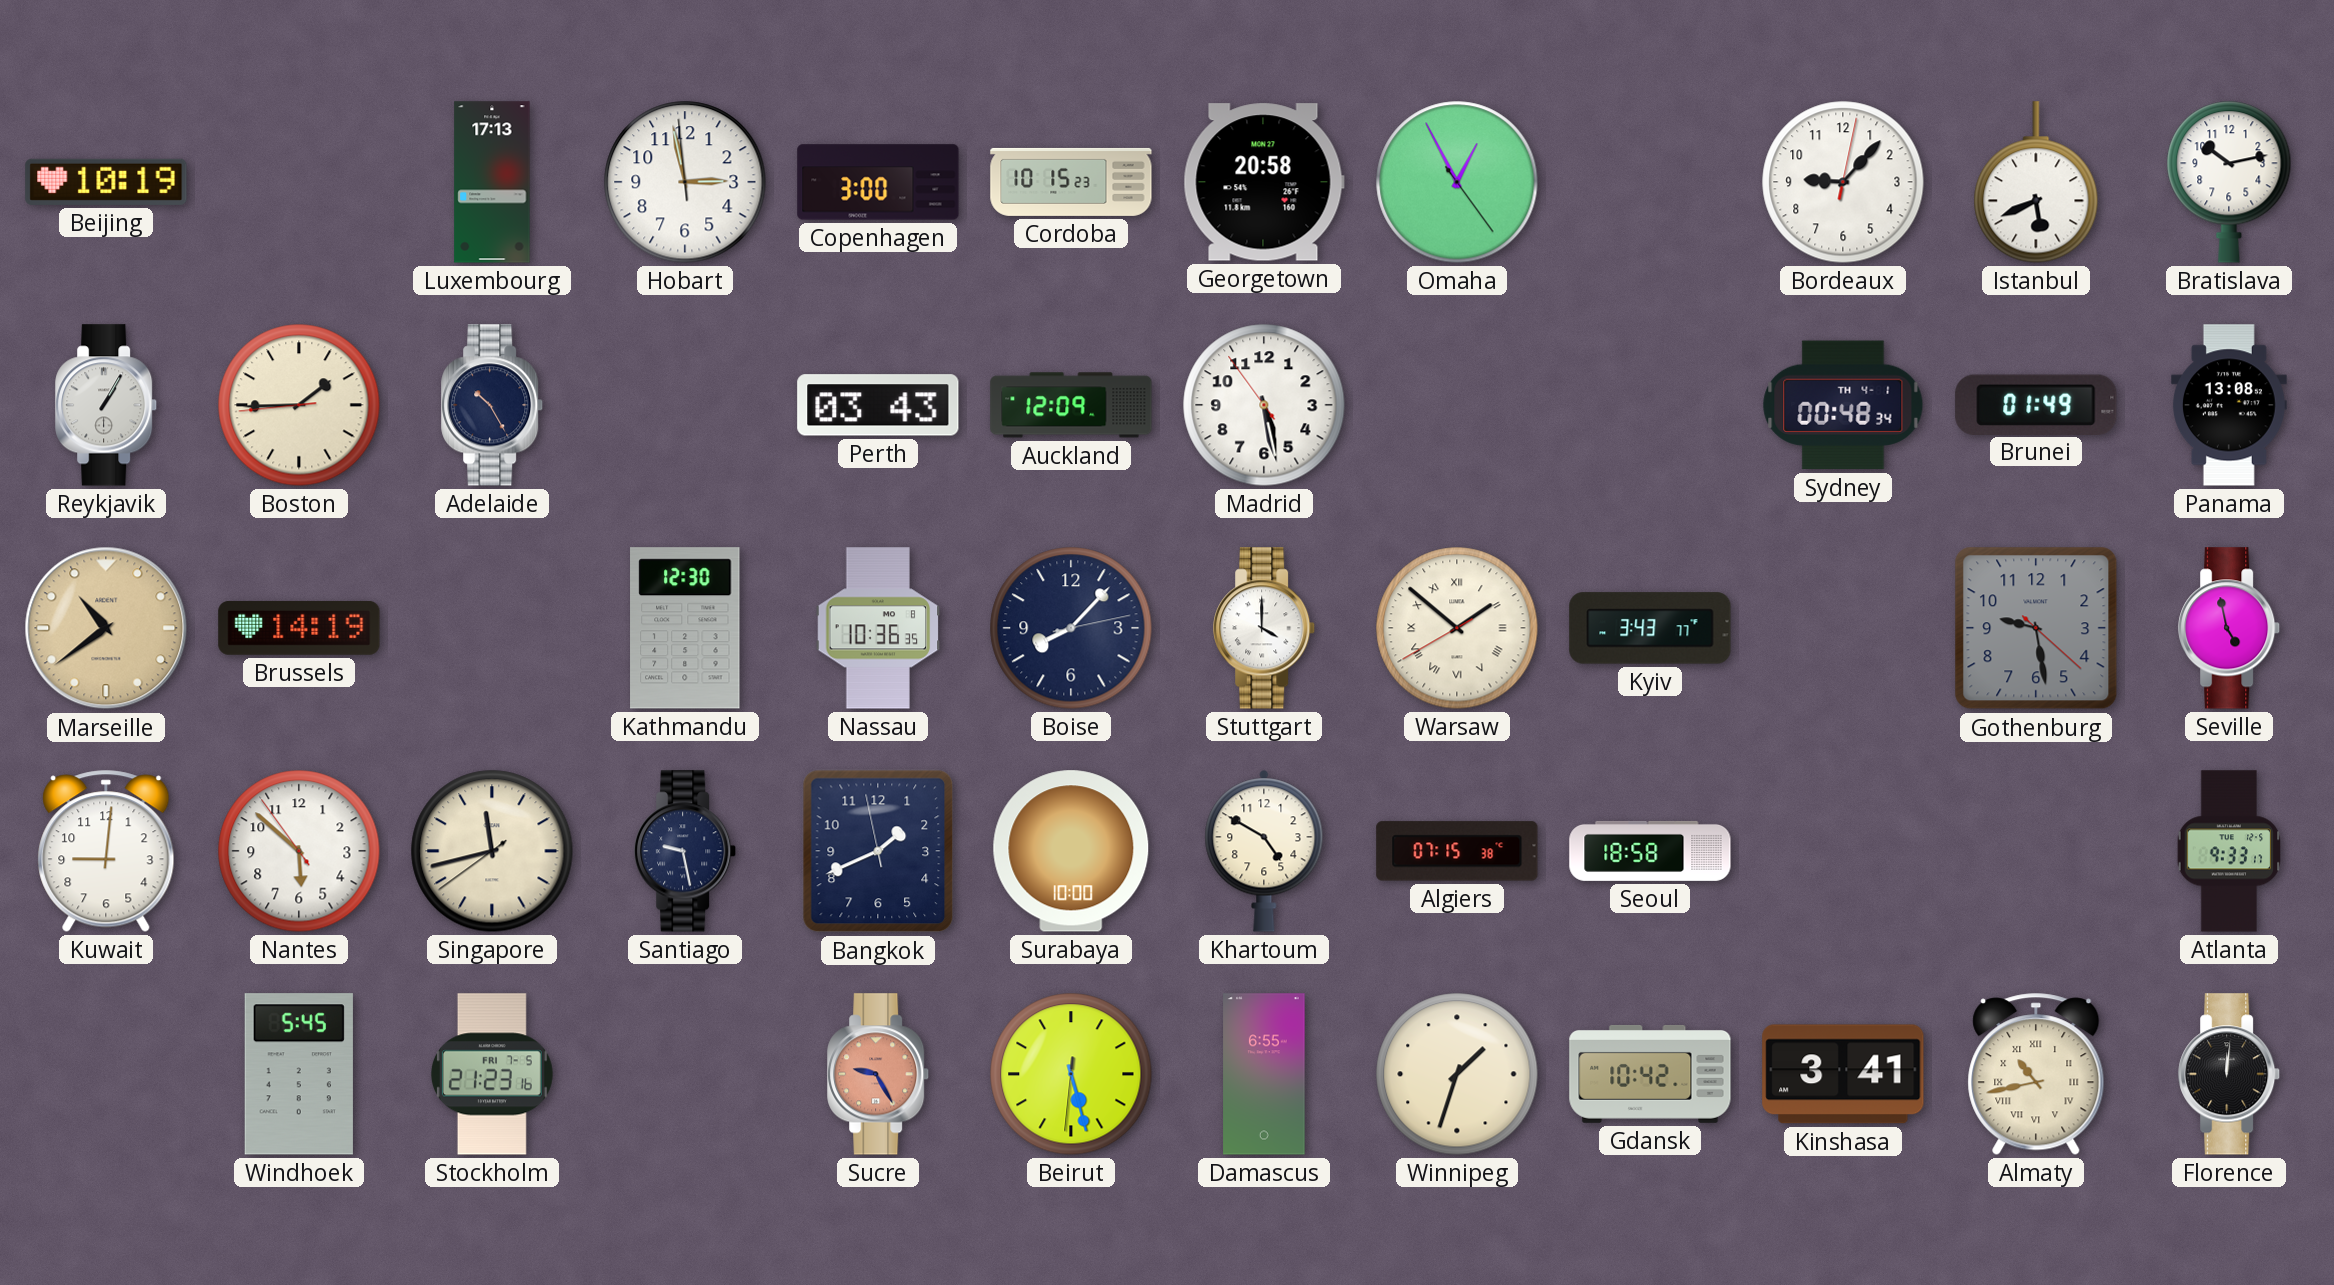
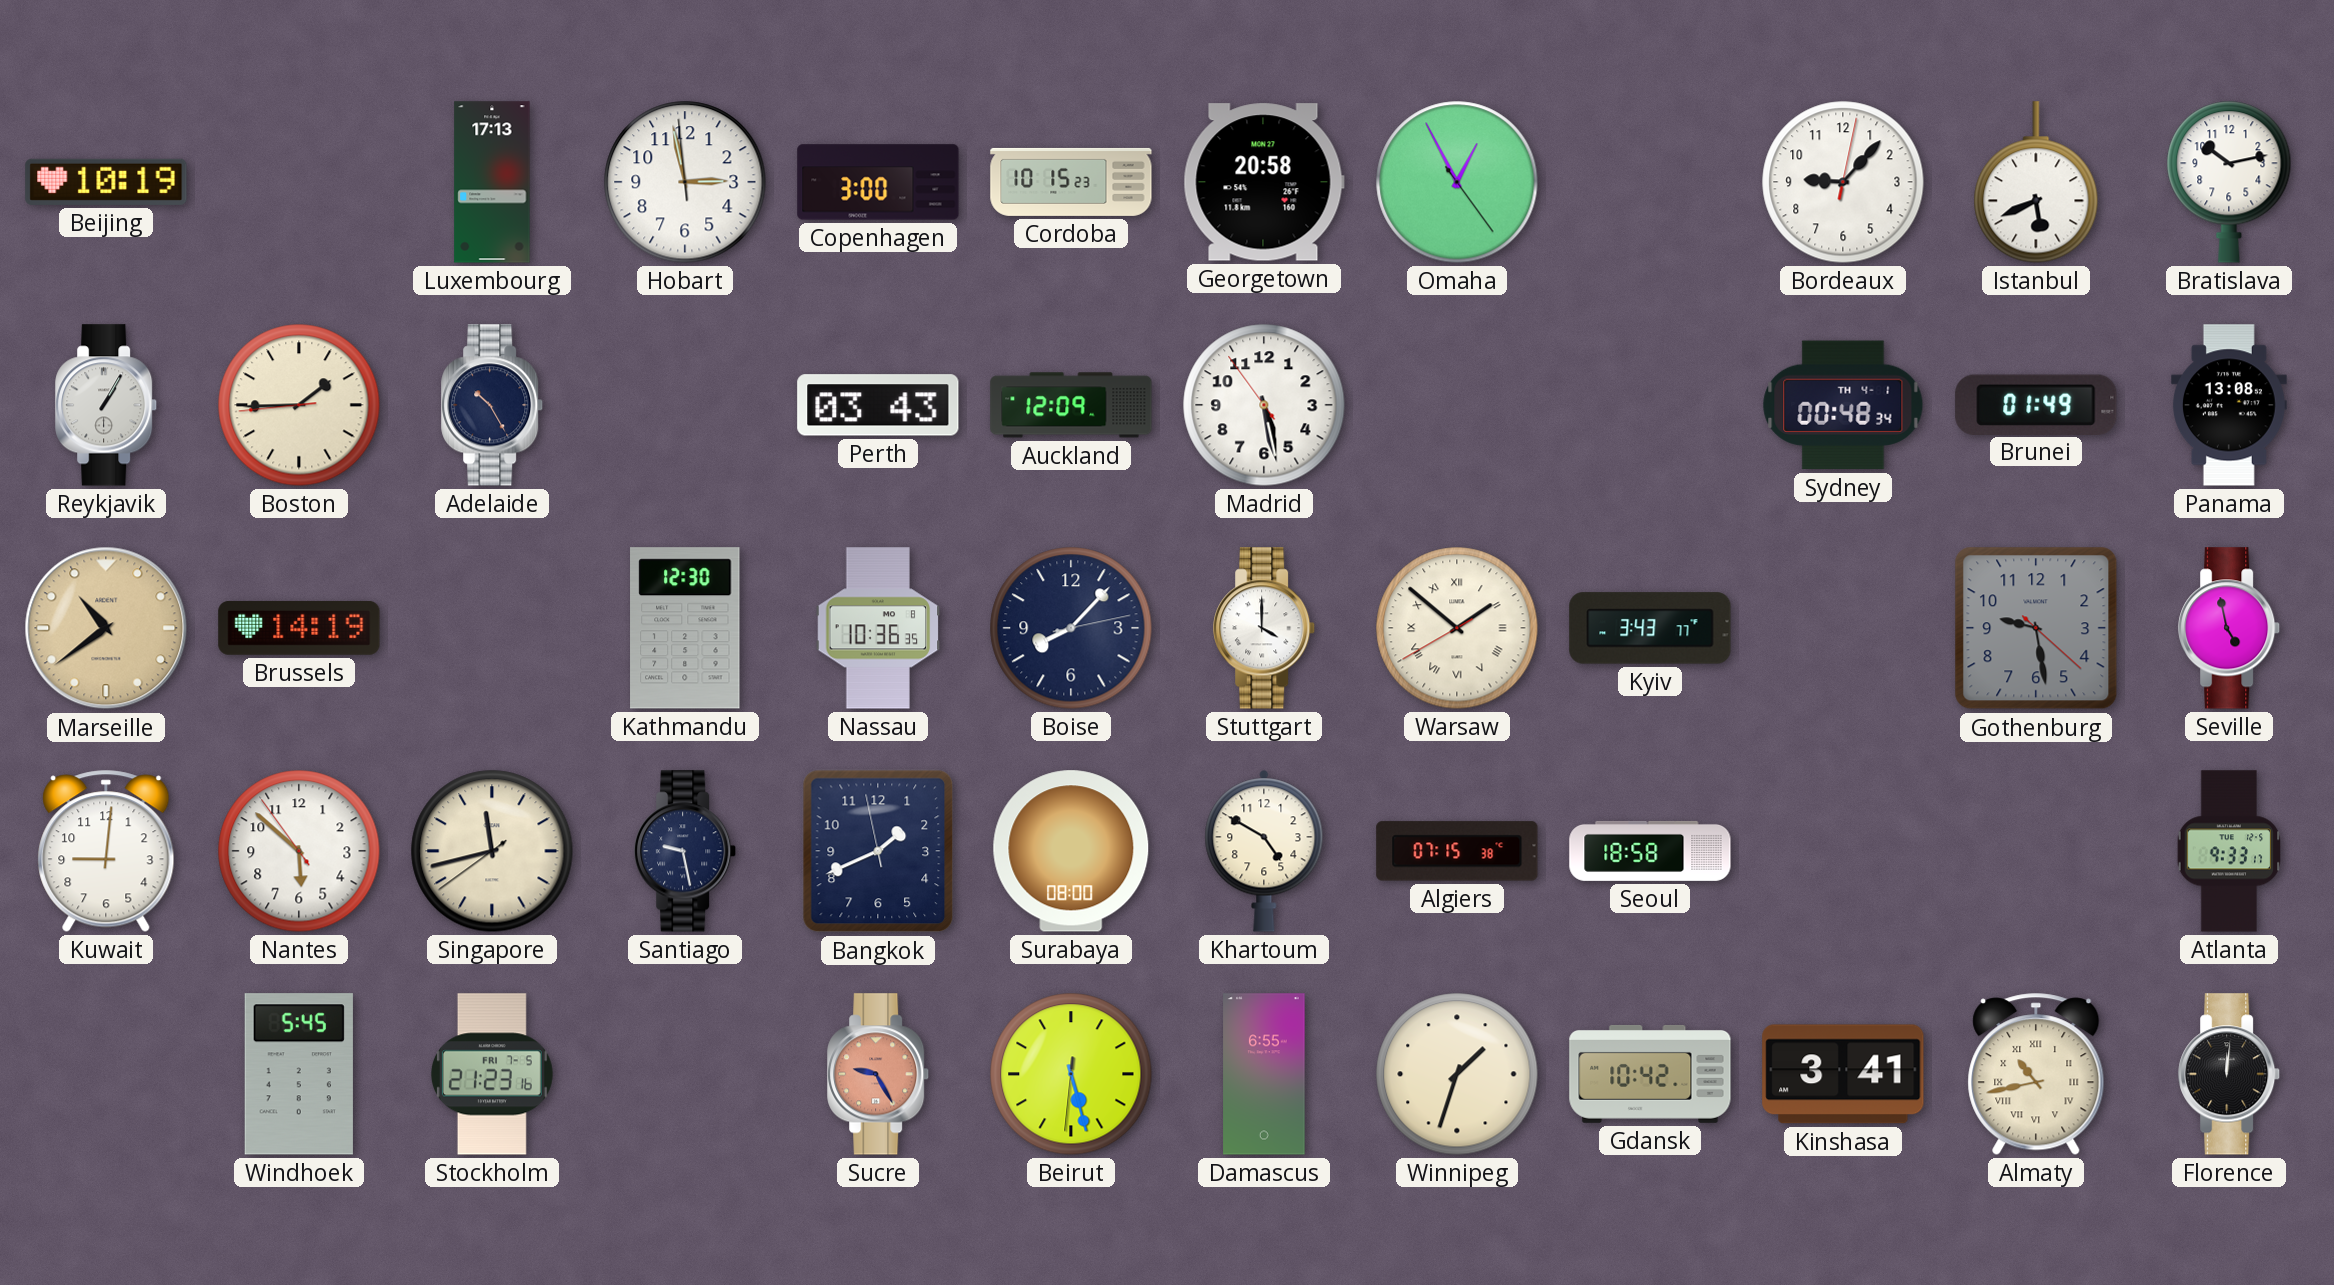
Surabaya: 10:00 -> 08:00
